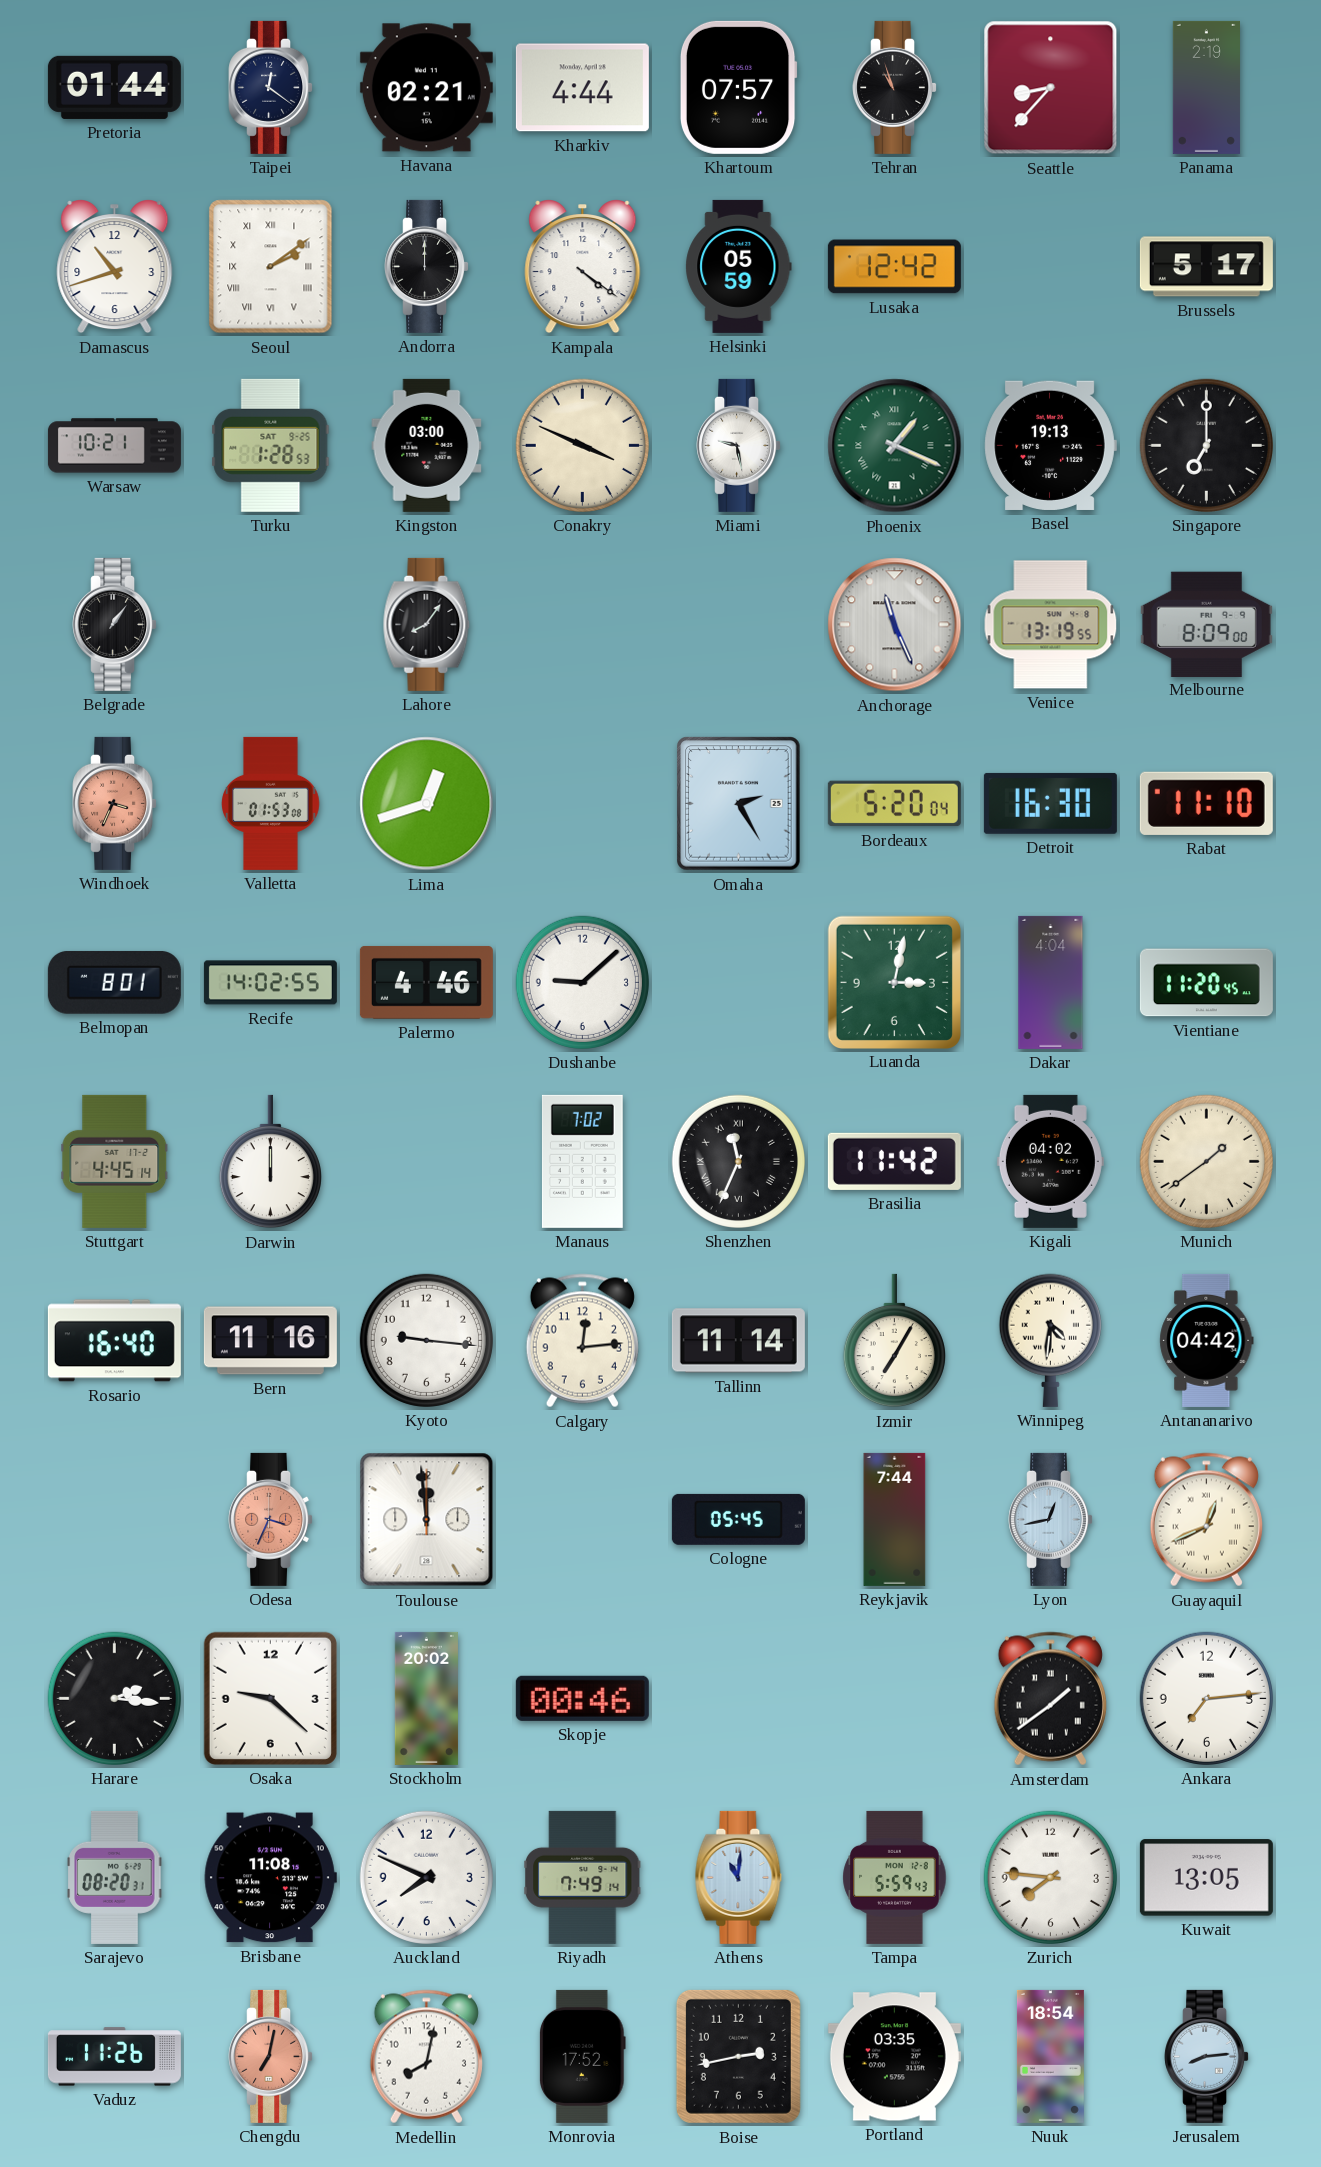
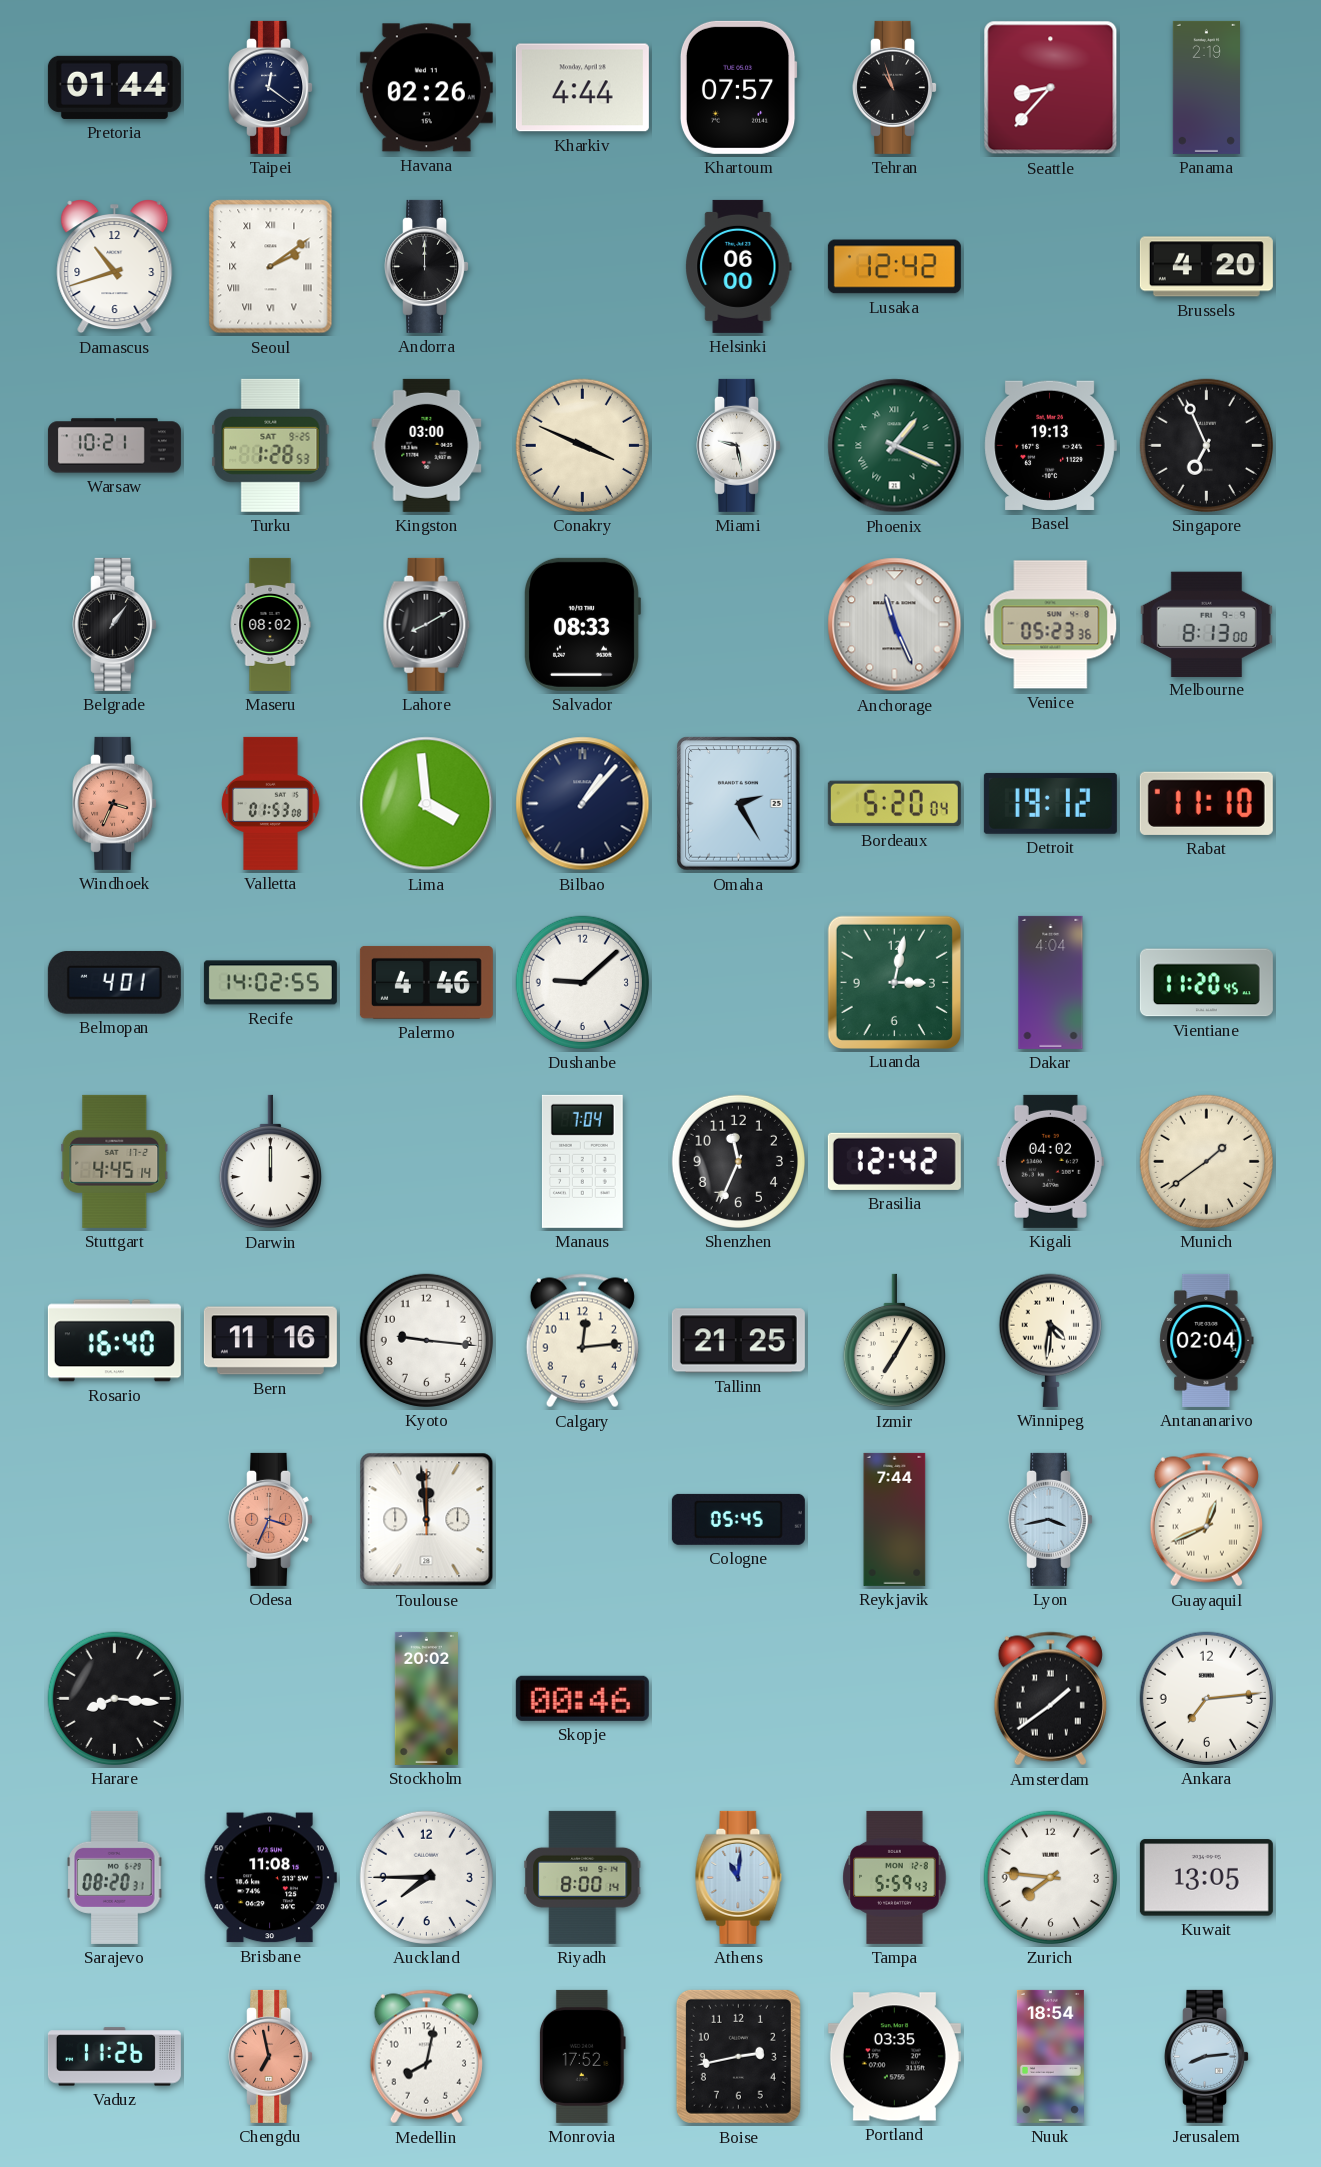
Havana: 02:21 -> 02:26
Kampala: 4:21 -> none
Helsinki: 05:59 -> 06:00
Brussels: 5:17 -> 4:20
Singapore: 7:00 -> 6:56
Maseru: none -> 08:02
Lahore: 8:06 -> 8:10
Salvador: none -> 08:33
Venice: 13:19 -> 05:23
Melbourne: 8:09 -> 8:13
Lima: 12:42 -> 3:59
Bilbao: none -> 1:07
Detroit: 16:30 -> 19:12
Belmopan: 8:01 -> 4:01
Manaus: 7:02 -> 7:04
Shenzhen numerals: Roman -> Arabic
Brasilia: 11:42 -> 12:42
Tallinn: 11:14 -> 21:25
Antananarivo: 04:42 -> 02:04
Lyon: 12:43 -> 3:43
Harare: 2:16 -> 8:16
Osaka: 9:22 -> none
Auckland: 7:49 -> 7:45
Riyadh: 7:49 -> 8:00
Chengdu: 7:02 -> 6:58
